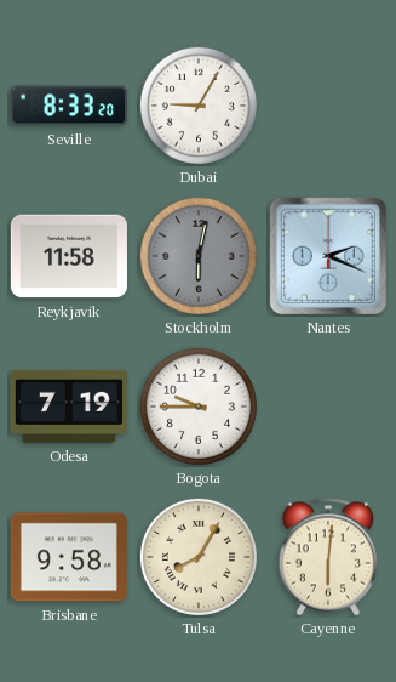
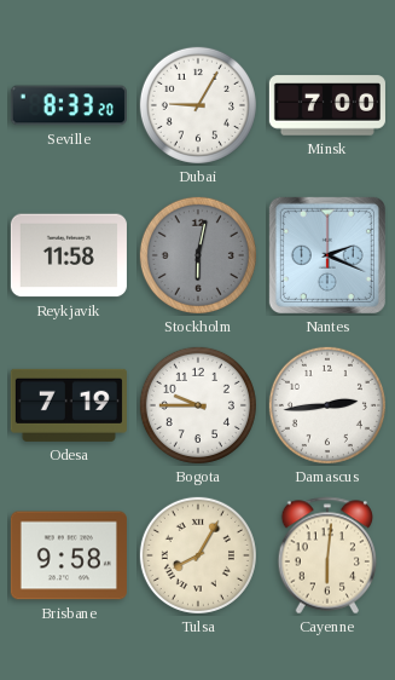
Minsk: none -> 7:00
Damascus: none -> 2:44
